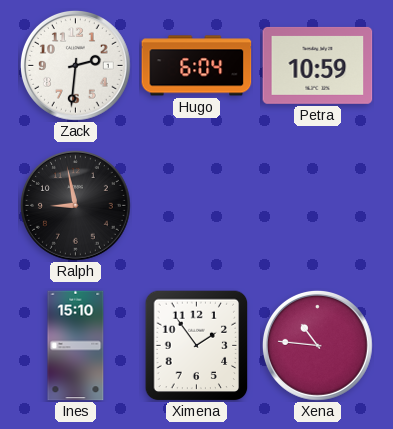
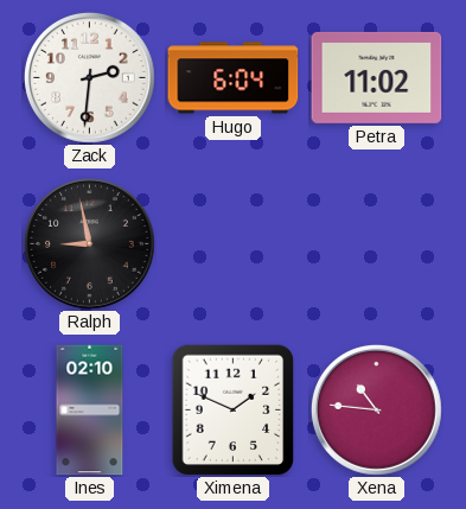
Petra: 10:59 -> 11:02
Ines: 15:10 -> 02:10
Ximena: 1:54 -> 1:49
